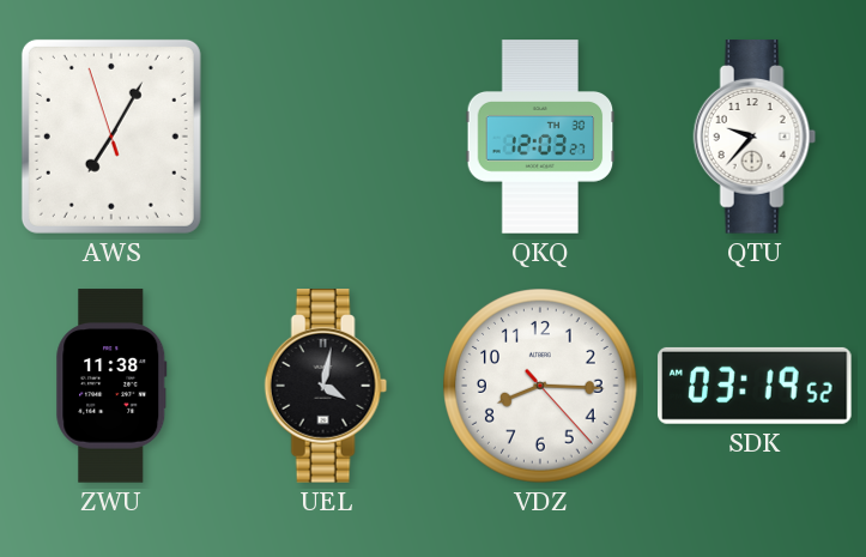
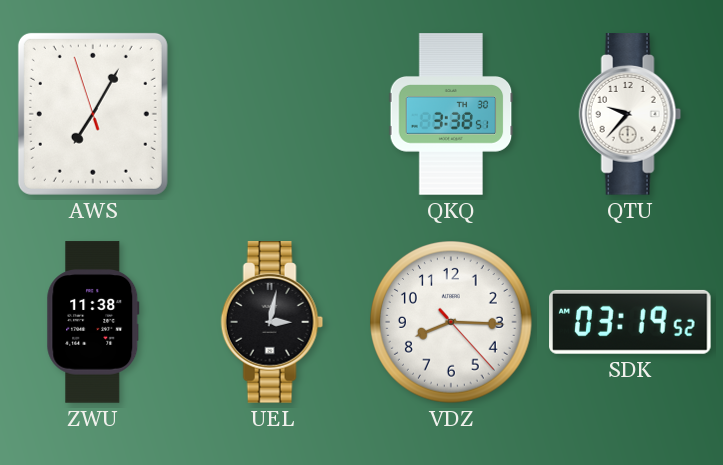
QKQ: 12:03 -> 3:38
UEL: 4:02 -> 3:02
